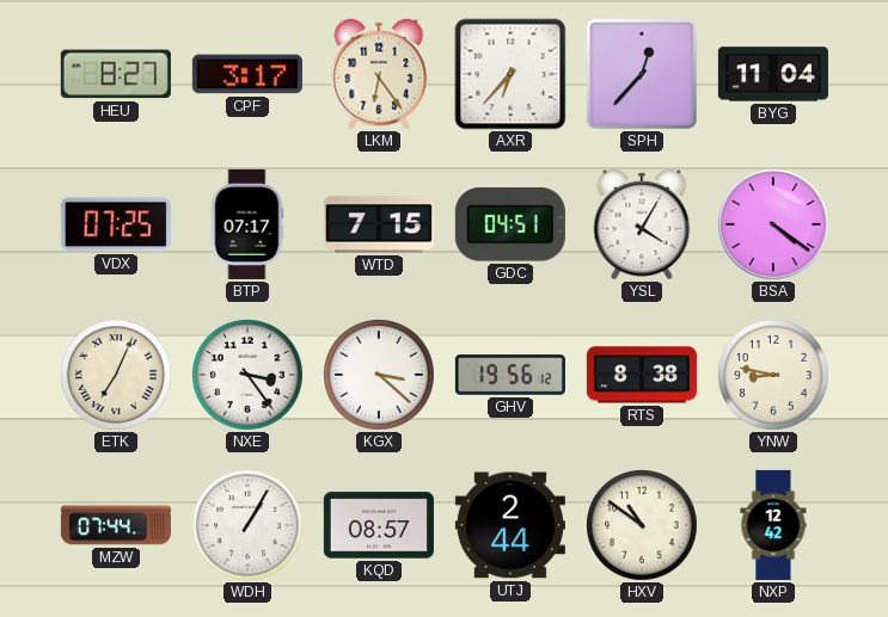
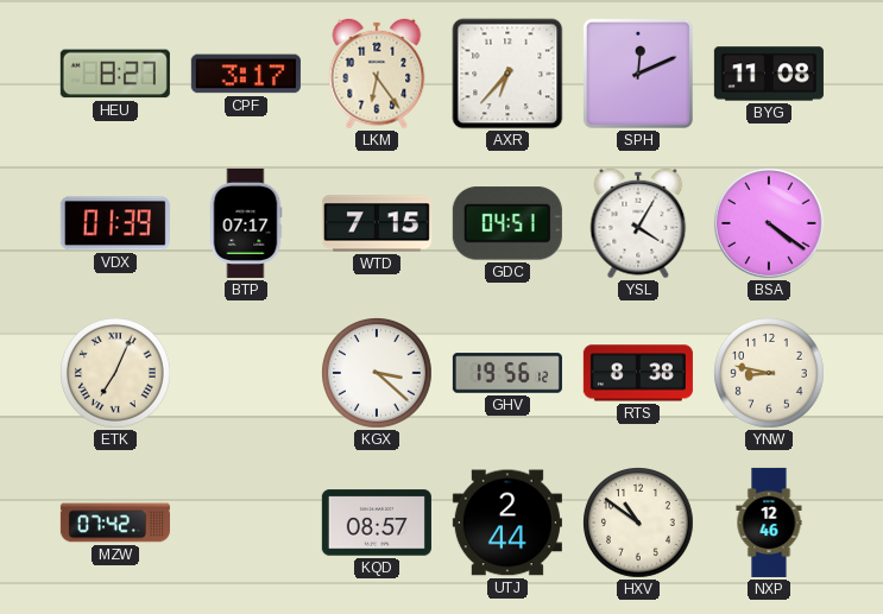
SPH: 12:37 -> 12:11
BYG: 11:04 -> 11:08
VDX: 07:25 -> 01:39
NXE: 3:24 -> none
MZW: 07:44 -> 07:42
WDH: 1:05 -> none
NXP: 12:42 -> 12:46
